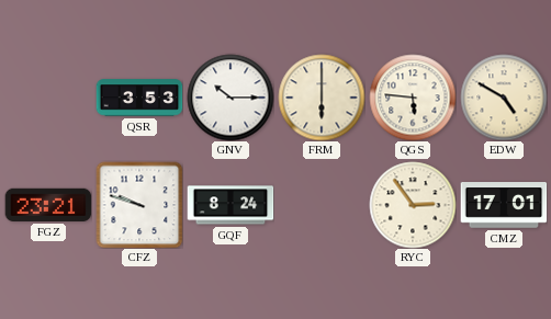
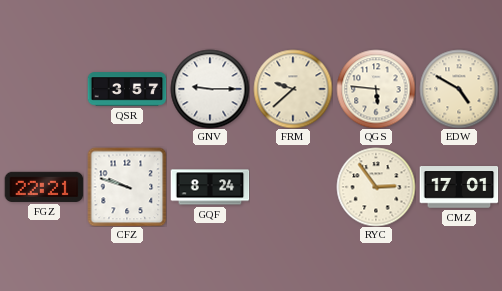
QSR: 3:53 -> 3:57
GNV: 10:15 -> 9:15
FRM: 6:00 -> 9:38
FGZ: 23:21 -> 22:21
